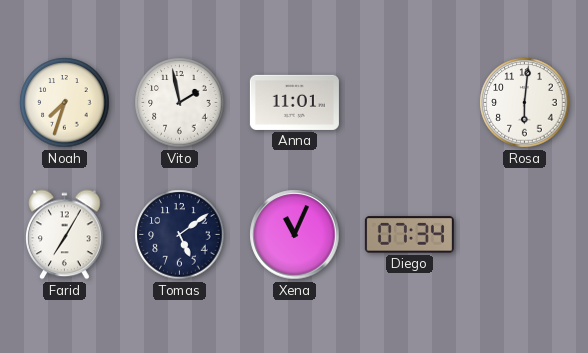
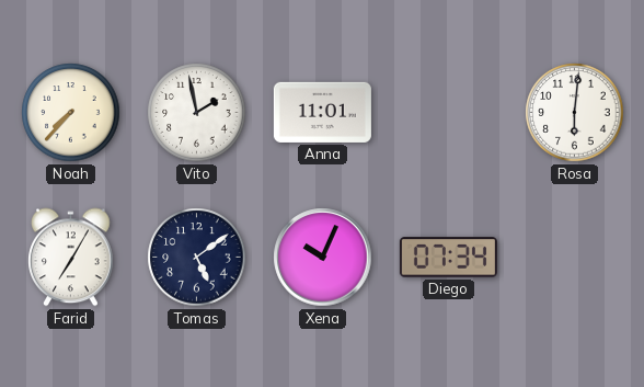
Noah: 7:33 -> 7:37
Xena: 11:04 -> 10:04
